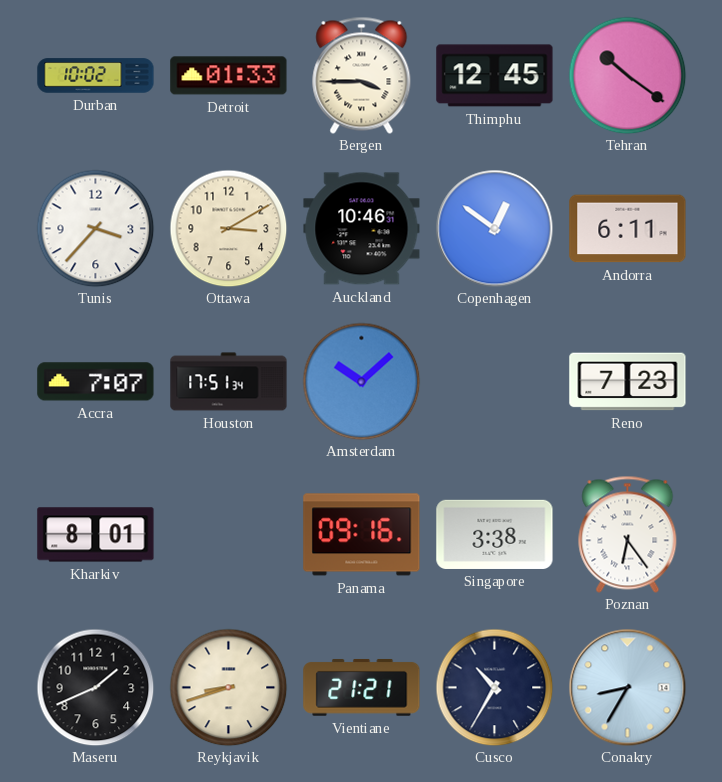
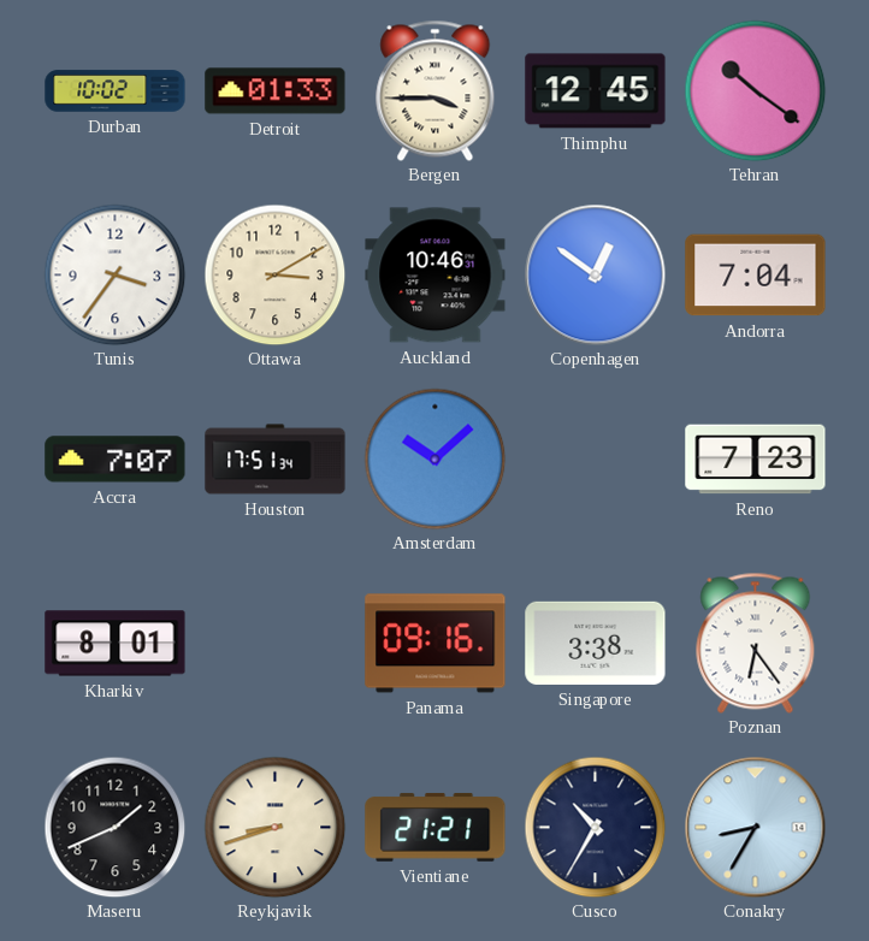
Tunis: 3:37 -> 3:36
Andorra: 6:11 -> 7:04
